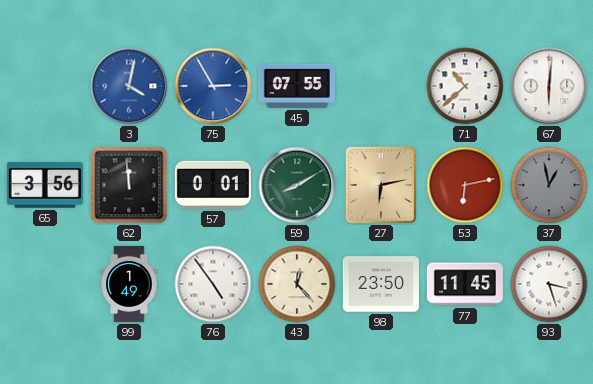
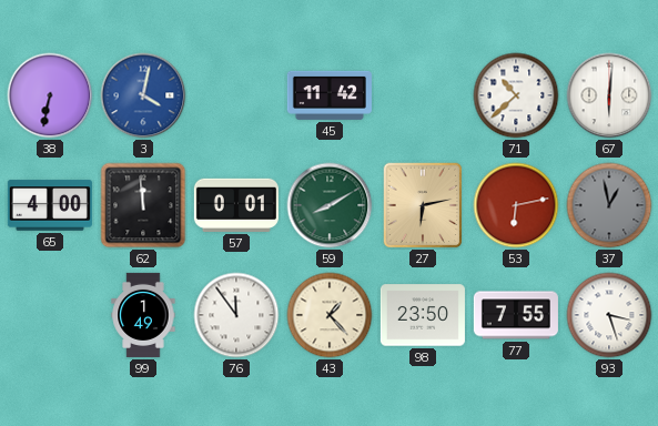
38: none -> 6:32
75: 2:55 -> none
45: 07:55 -> 11:42
65: 3:56 -> 4:00
76: 4:54 -> 11:54
43: 12:23 -> 1:23
77: 11:45 -> 7:55
